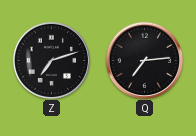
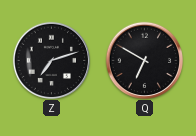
Q: 7:14 -> 6:50
